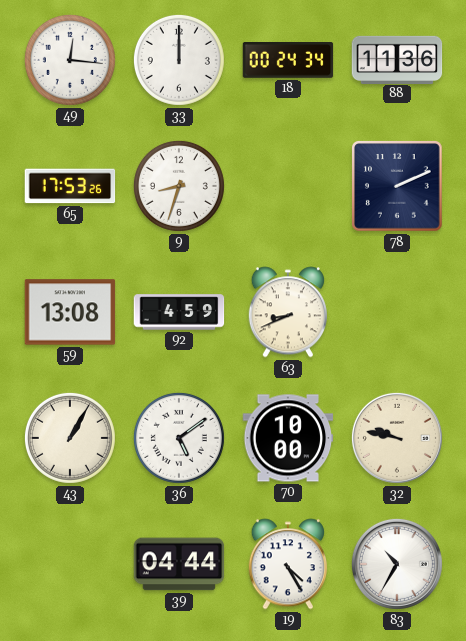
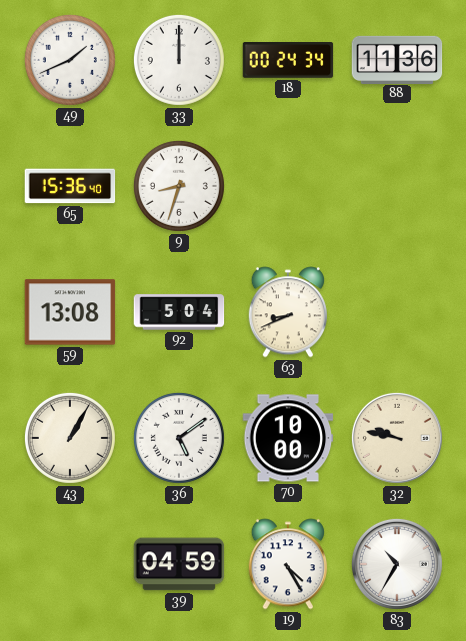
49: 12:16 -> 1:41
65: 17:53 -> 15:36
78: 2:11 -> none
92: 4:59 -> 5:04
39: 04:44 -> 04:59
